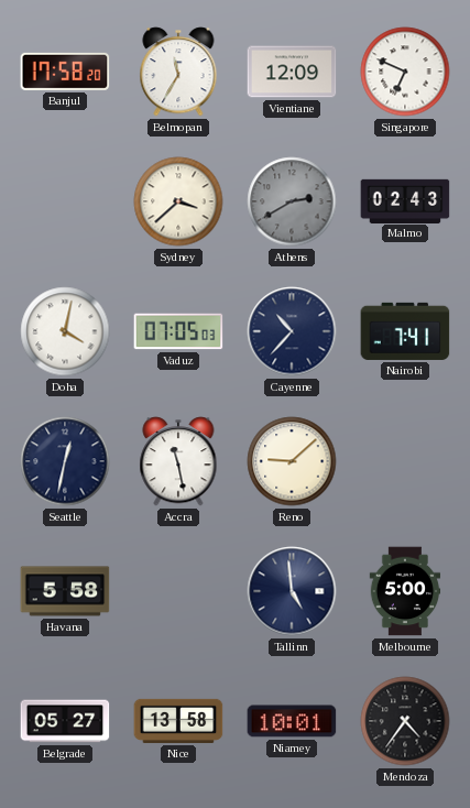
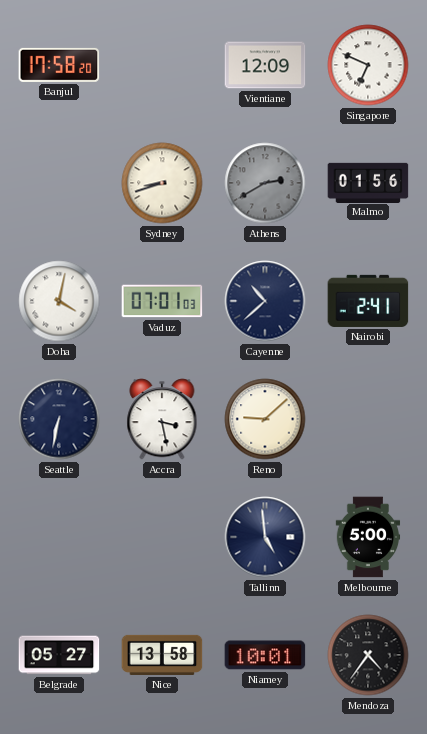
Belmopan: 11:35 -> none
Sydney: 3:38 -> 8:42
Malmo: 02:43 -> 01:56
Vaduz: 07:05 -> 07:01
Cayenne: 10:37 -> 10:38
Nairobi: 7:41 -> 2:41
Seattle: 12:32 -> 6:32
Accra: 11:28 -> 3:28
Havana: 5:58 -> none
